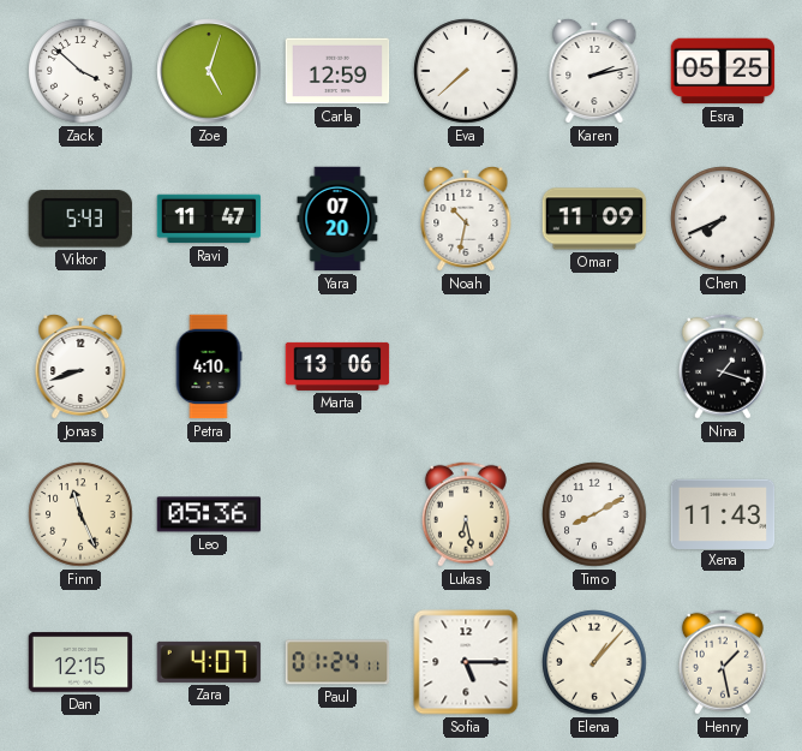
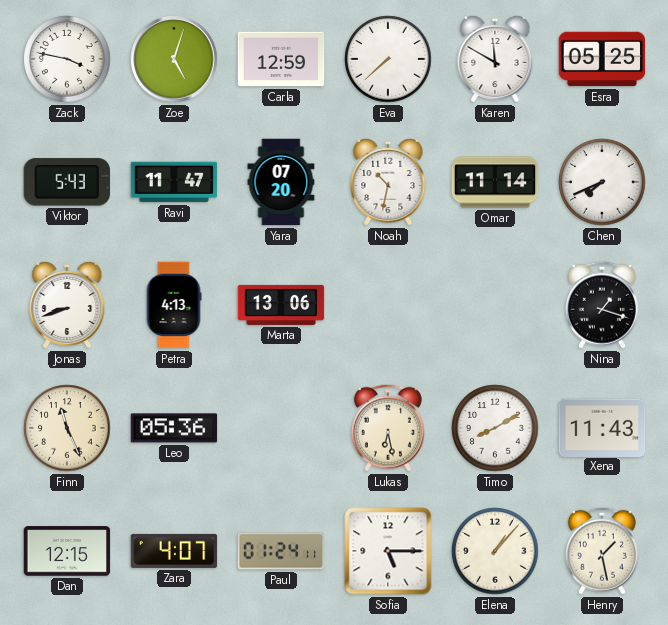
Zack: 3:52 -> 3:47
Karen: 2:13 -> 11:50
Omar: 11:09 -> 11:14
Petra: 4:10 -> 4:13
